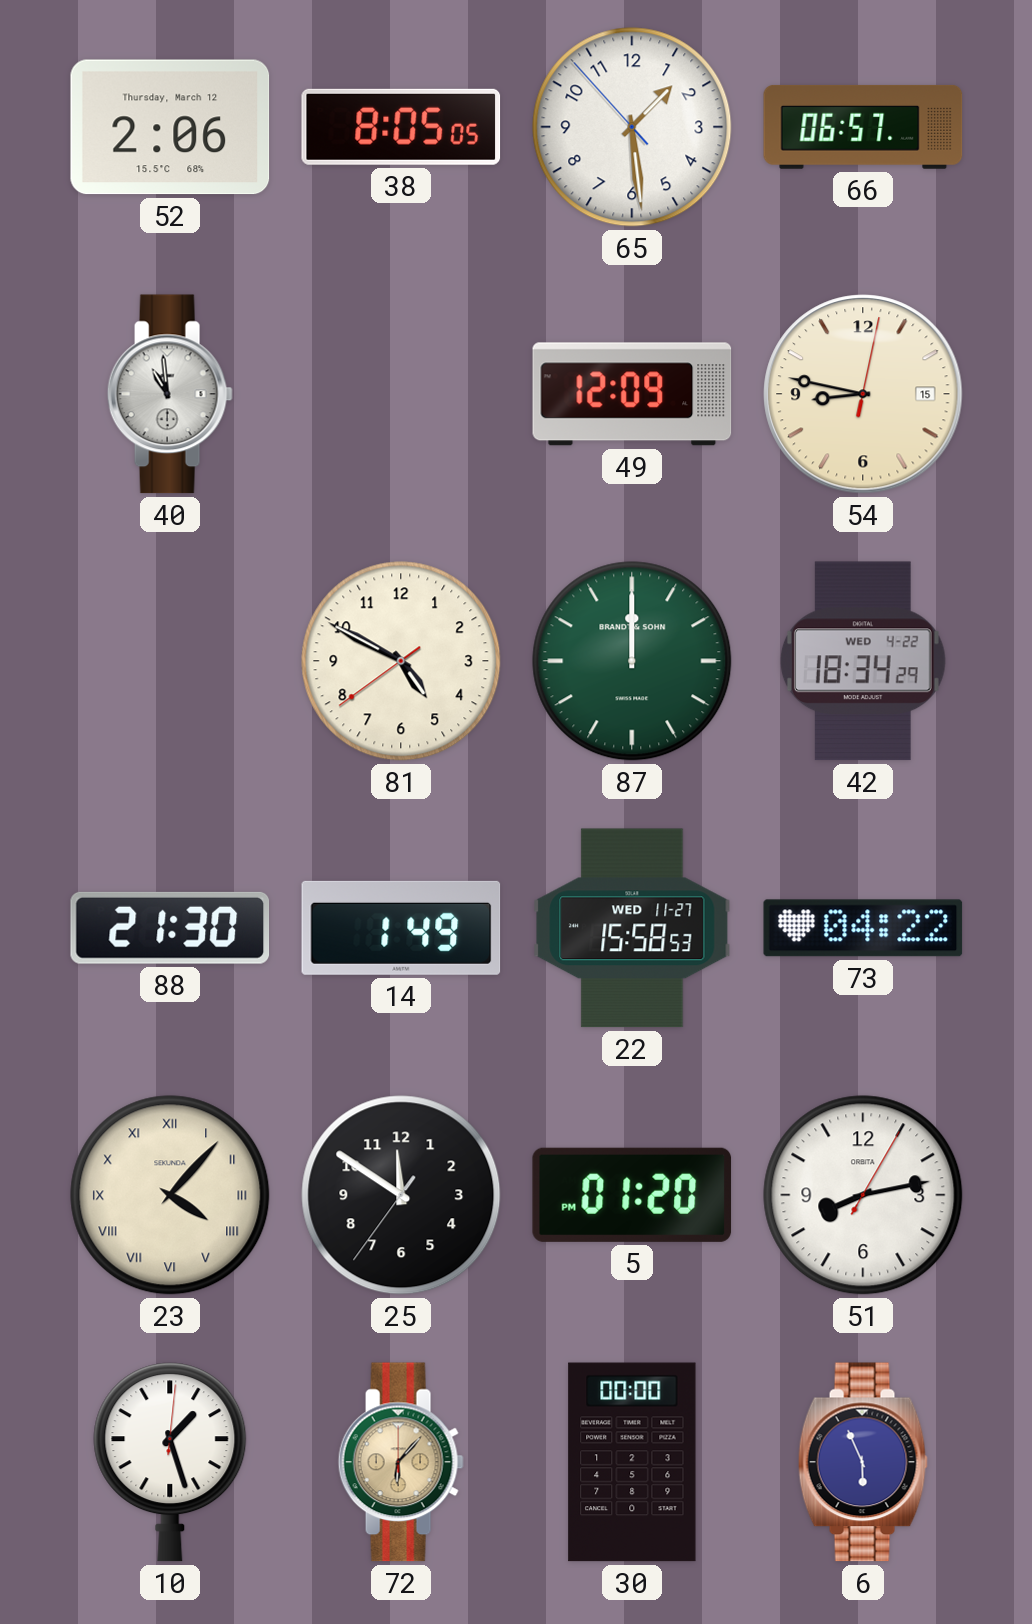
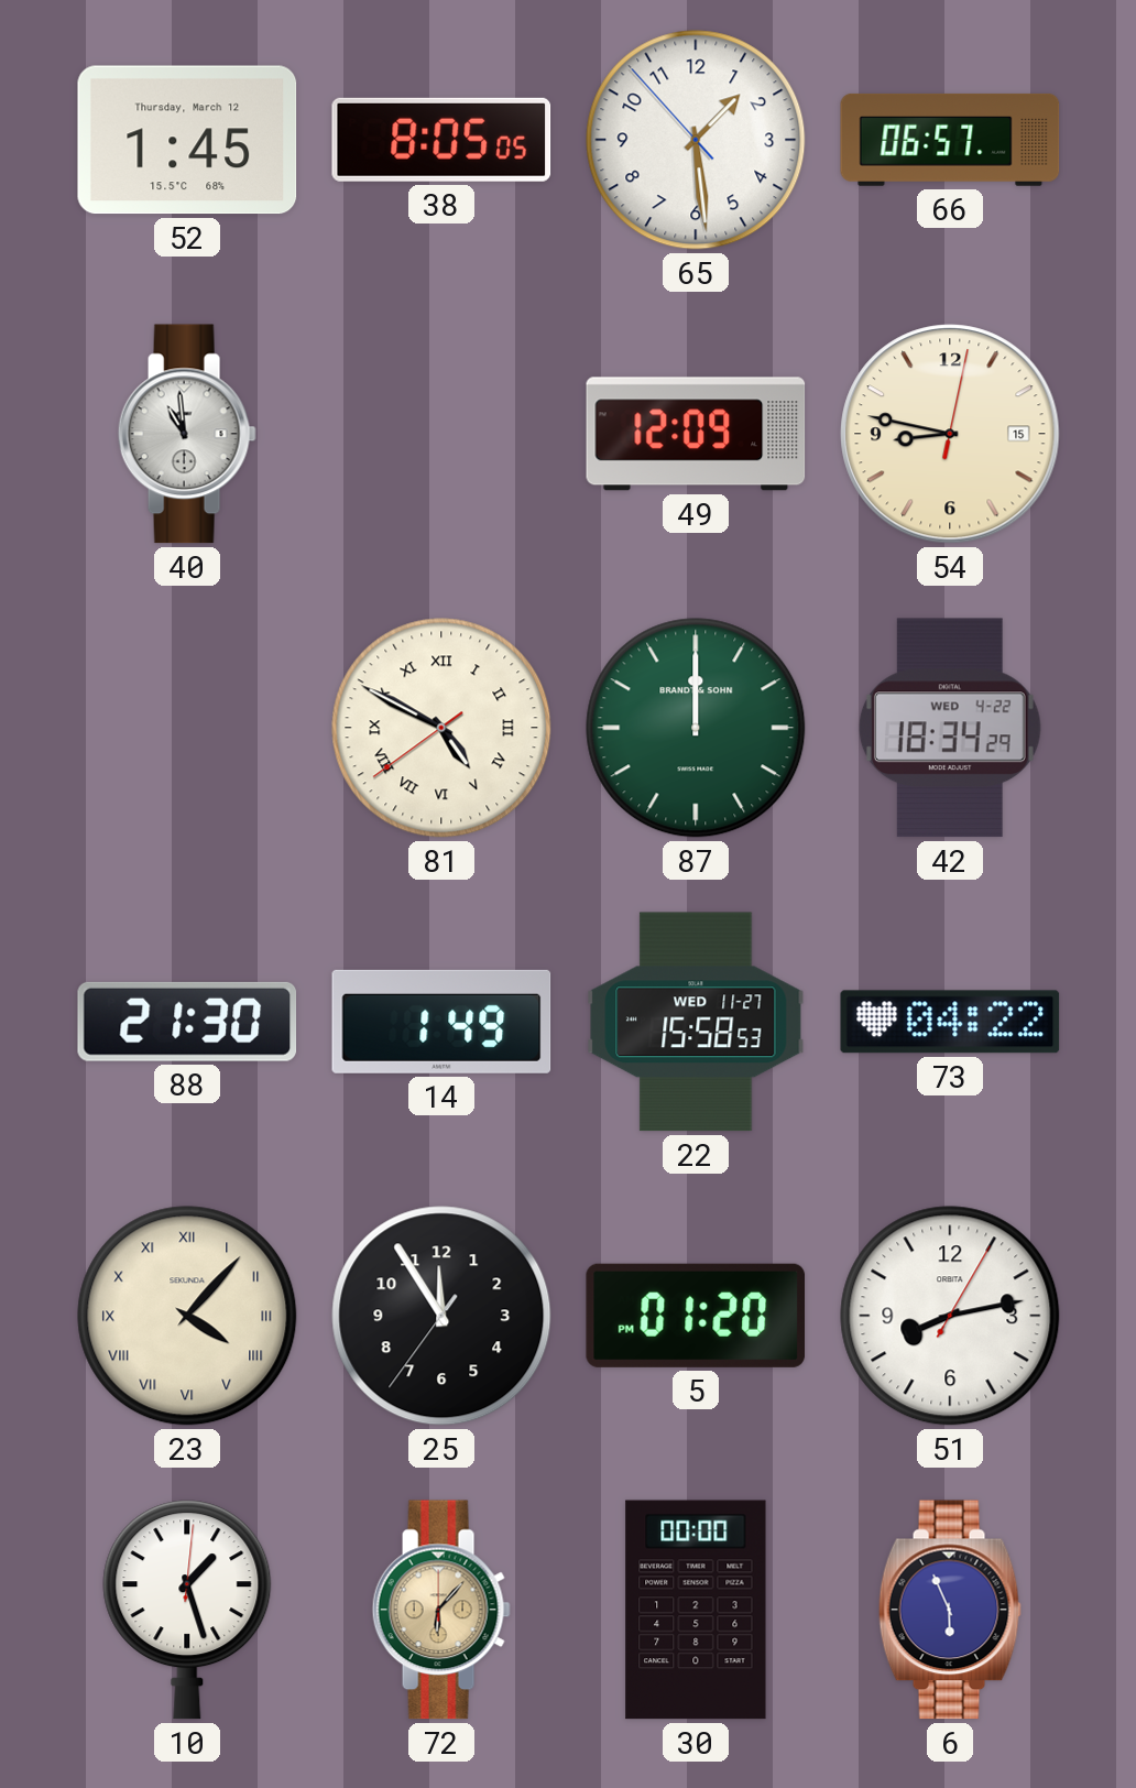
52: 2:06 -> 1:45
81 numerals: Arabic -> Roman
25: 11:50 -> 11:54
